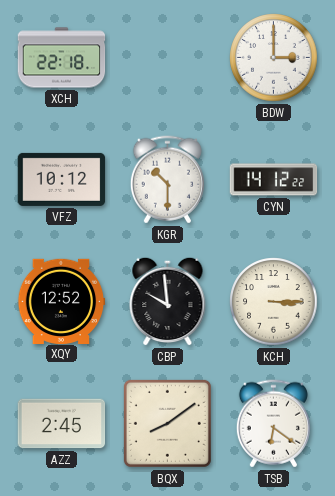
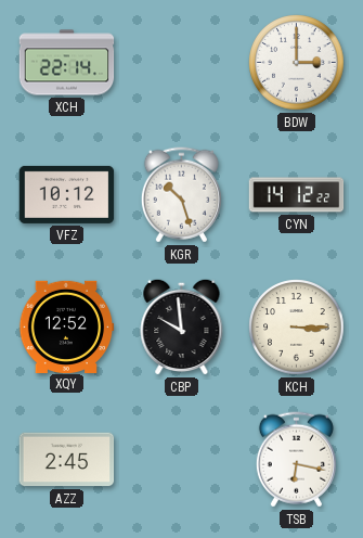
XCH: 22:18 -> 22:14
KGR: 10:30 -> 10:27
BQX: 8:09 -> none
TSB: 6:21 -> 6:17
